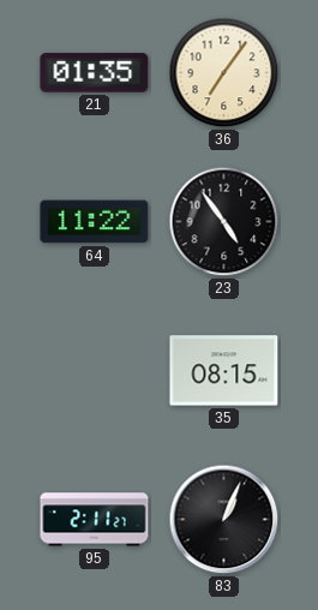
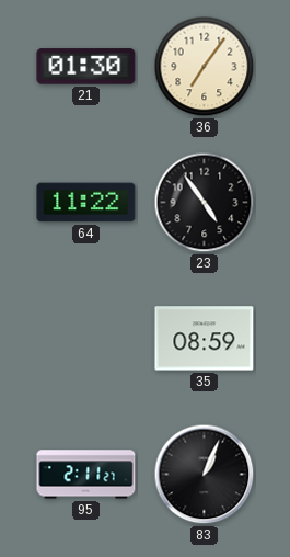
21: 01:35 -> 01:30
35: 08:15 -> 08:59
